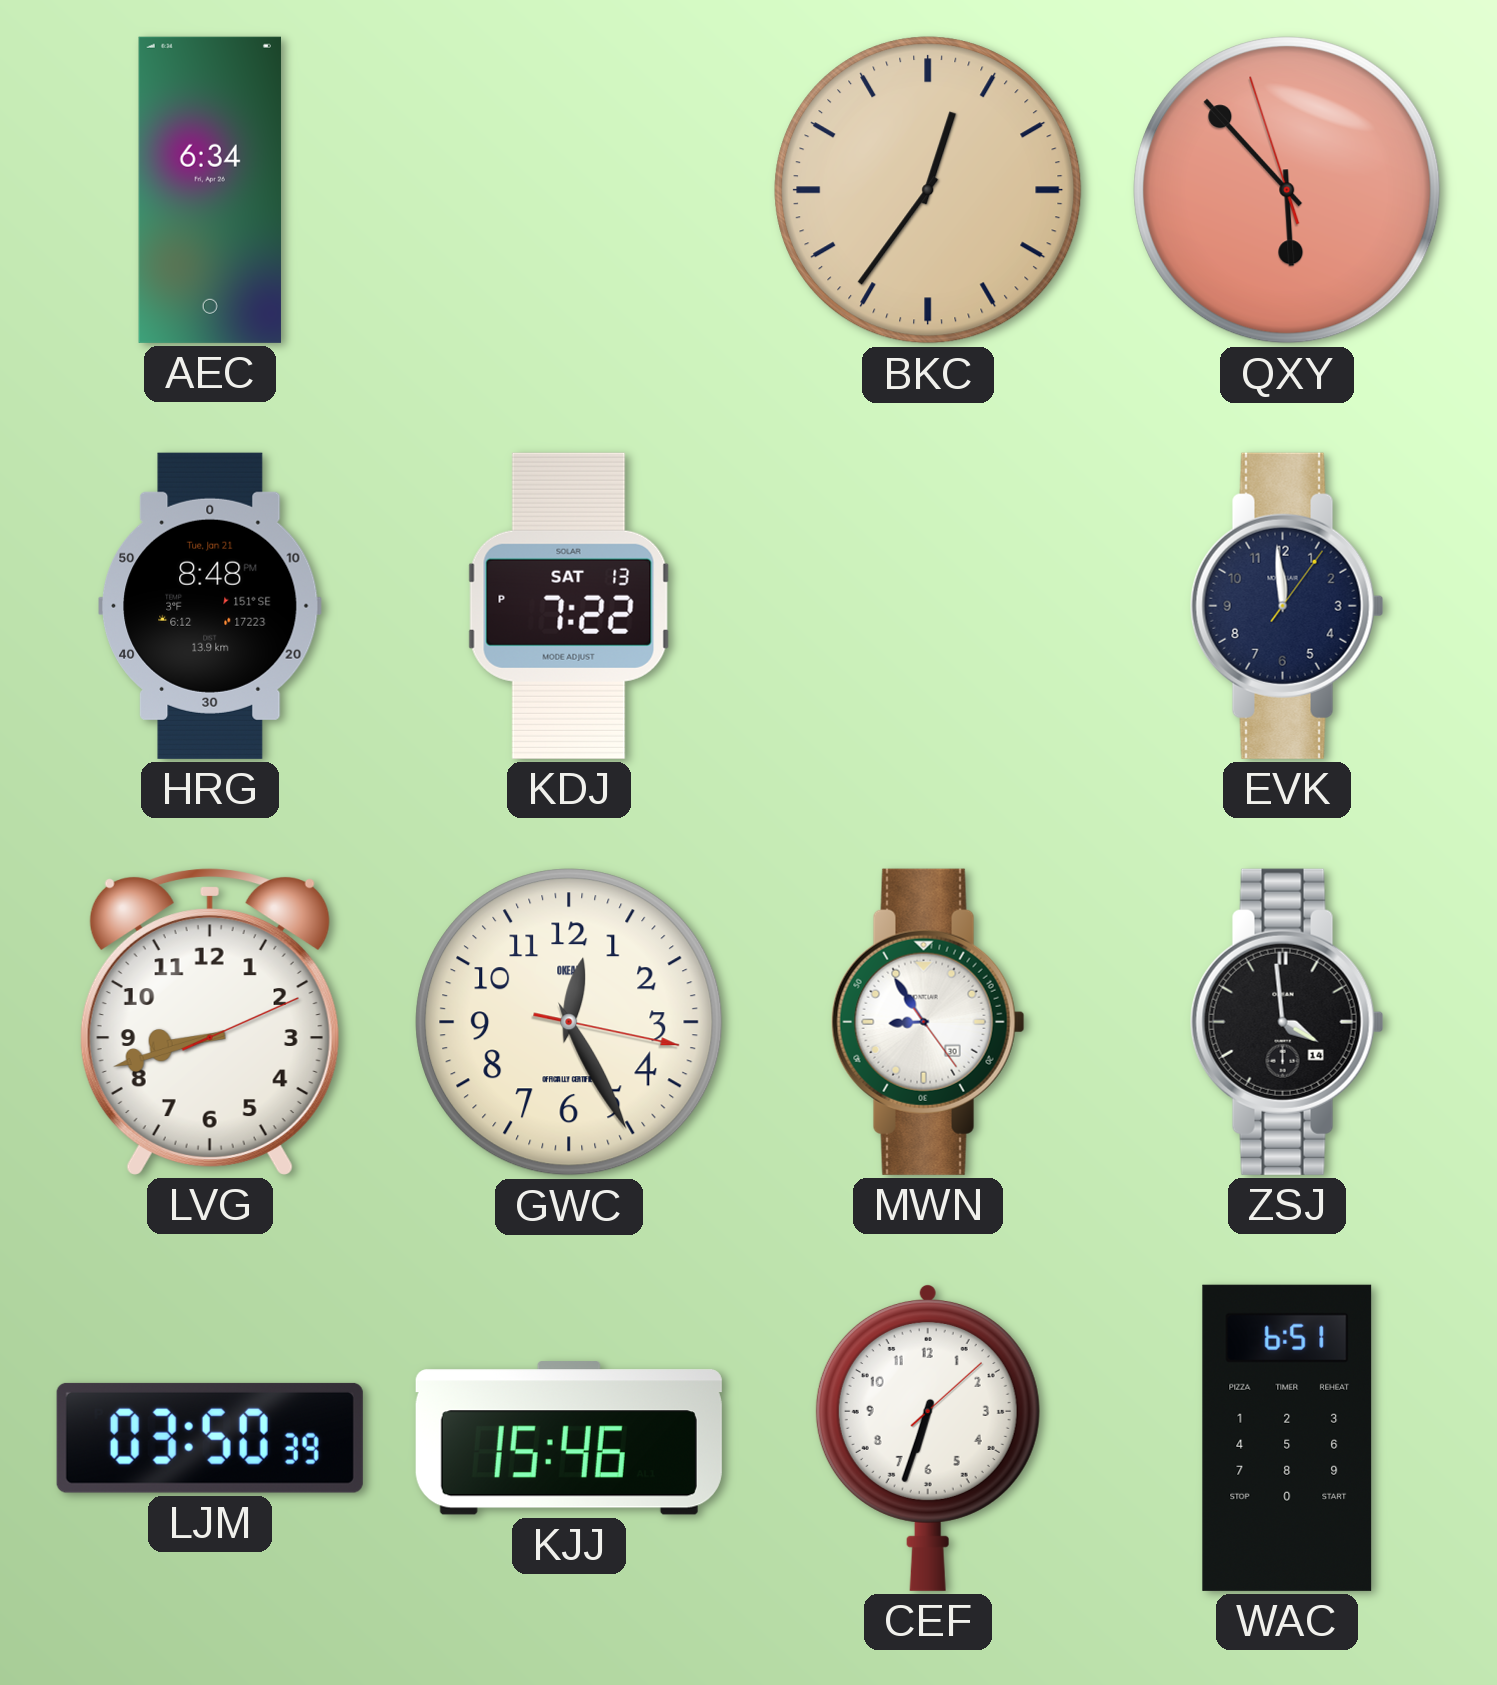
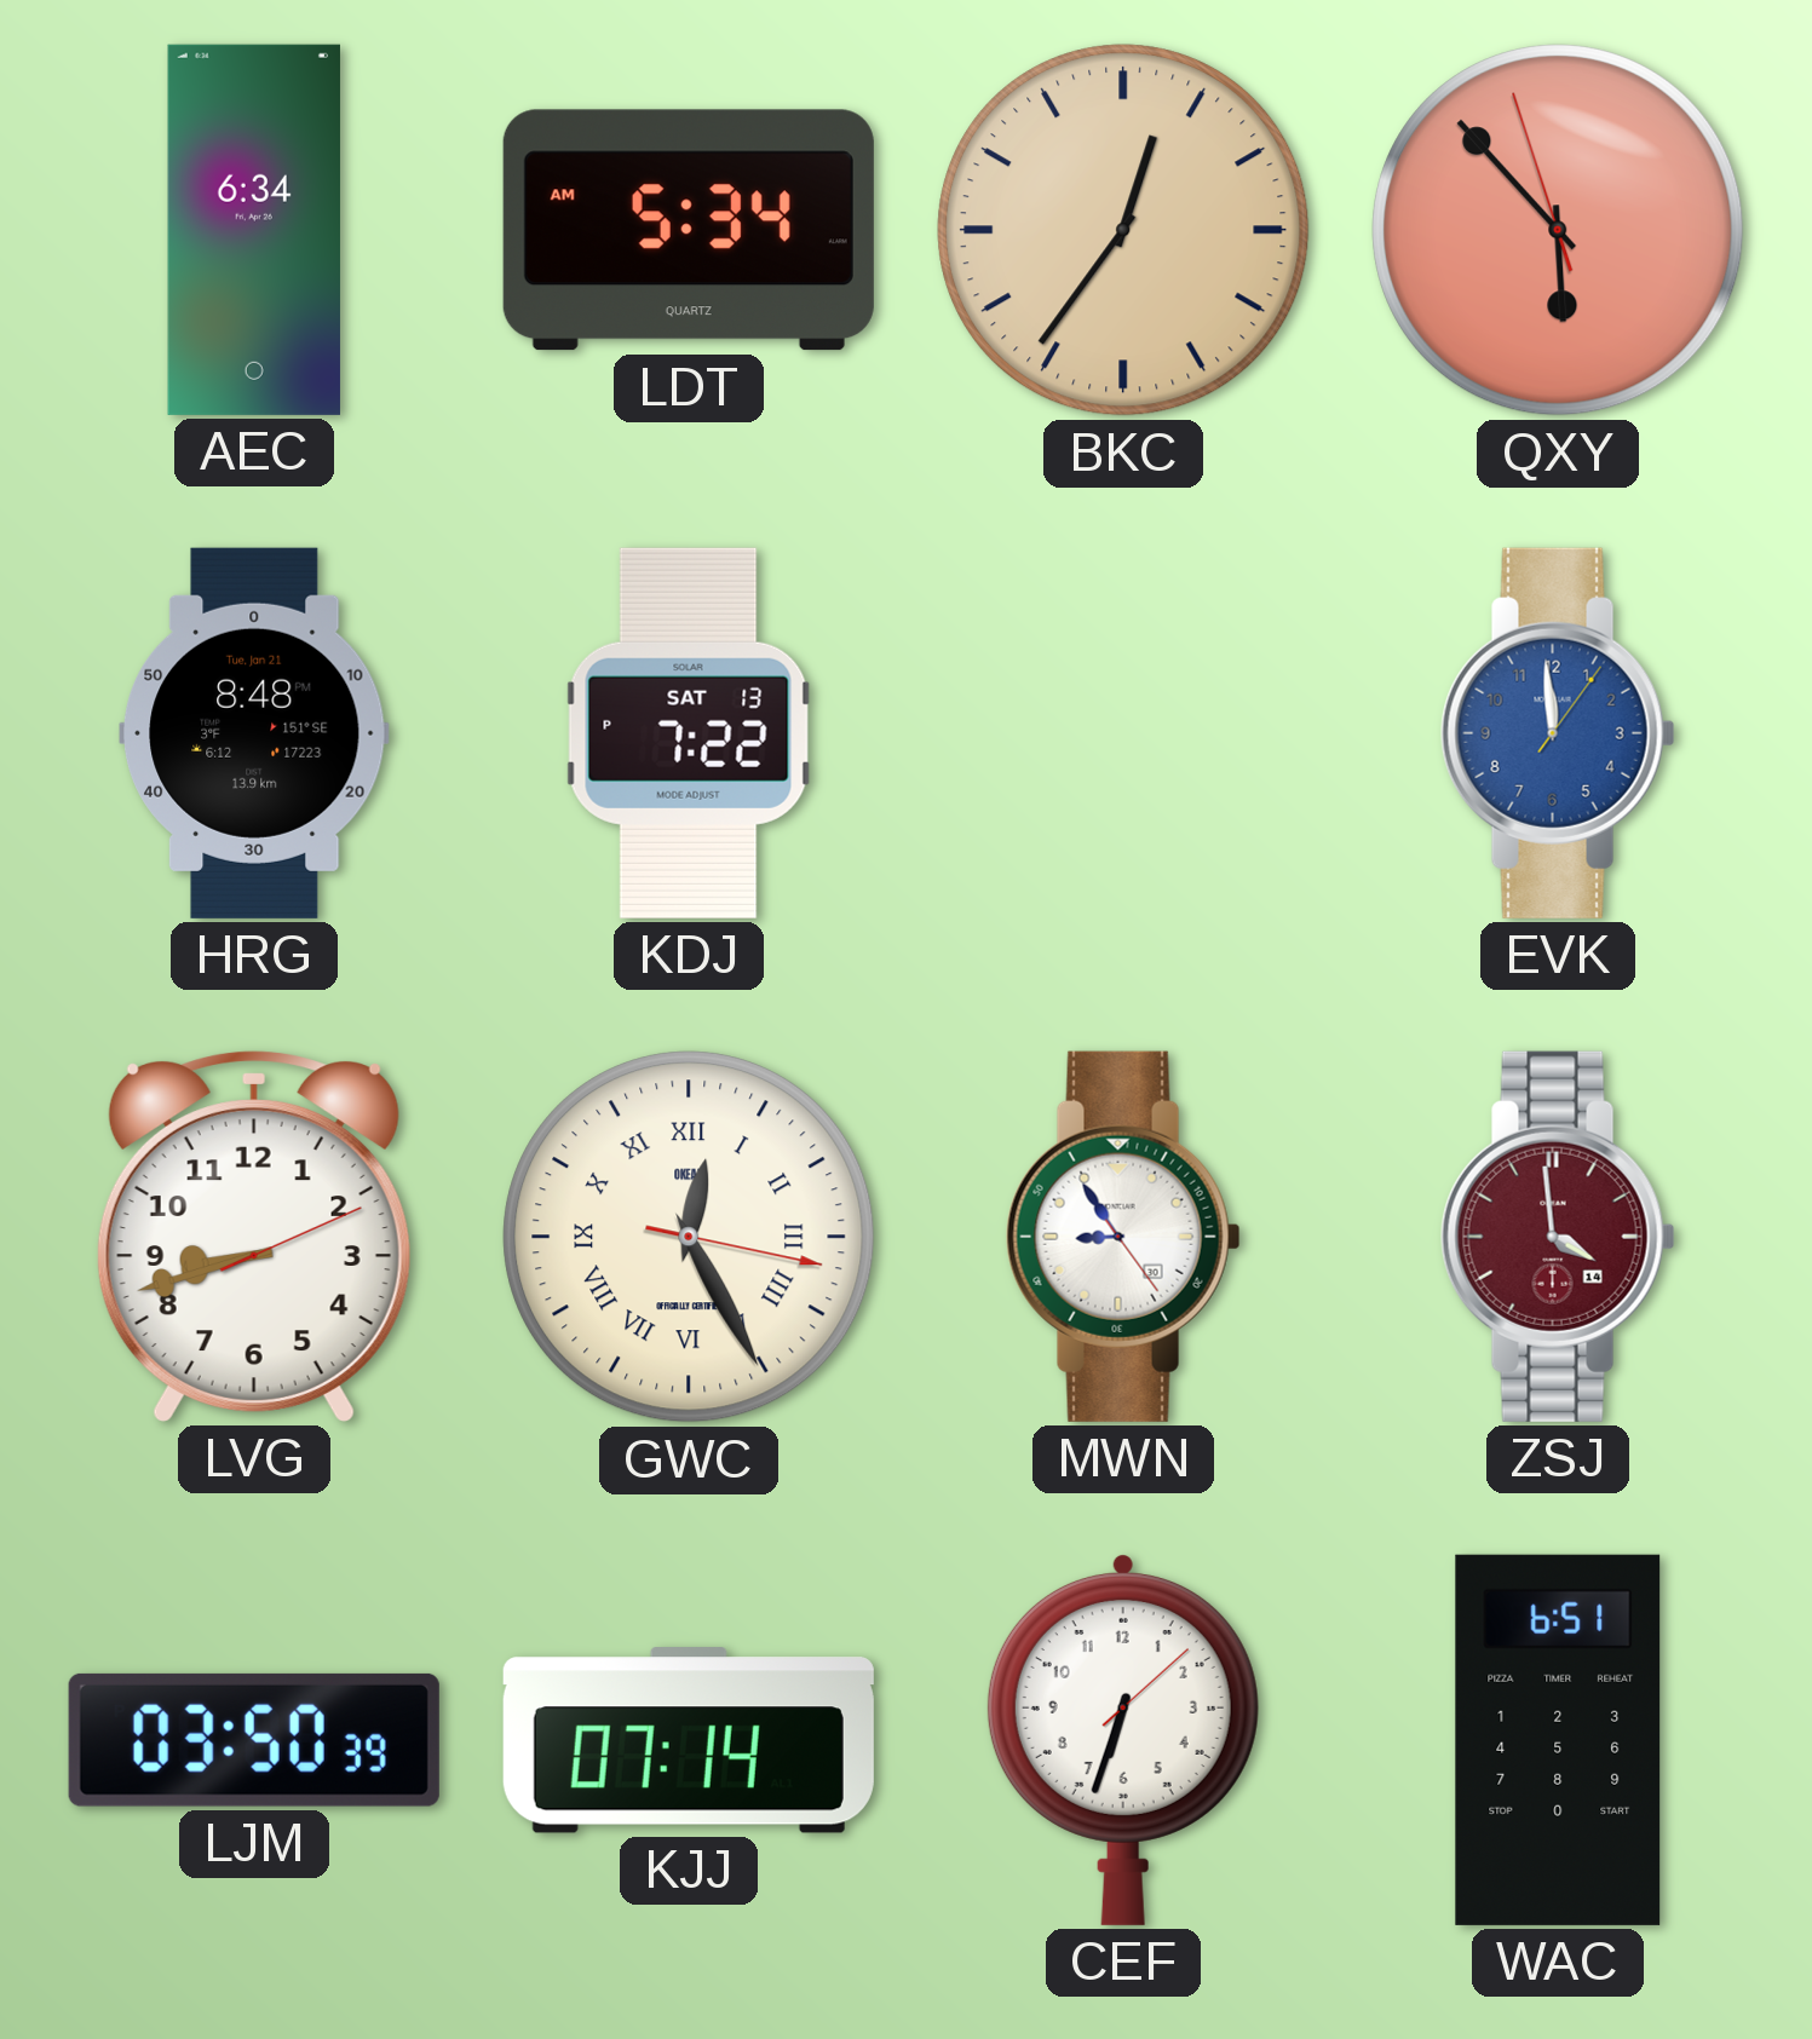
LDT: none -> 5:34
EVK dial: navy -> blue
GWC numerals: Arabic -> Roman
ZSJ dial: black -> burgundy
KJJ: 15:46 -> 07:14
